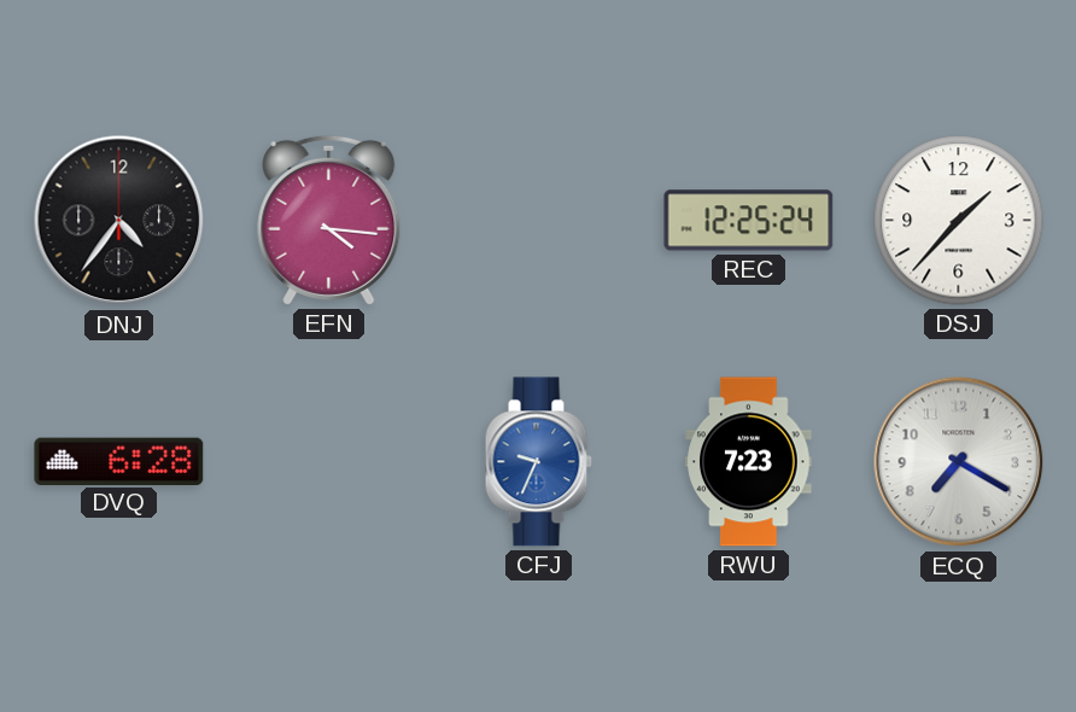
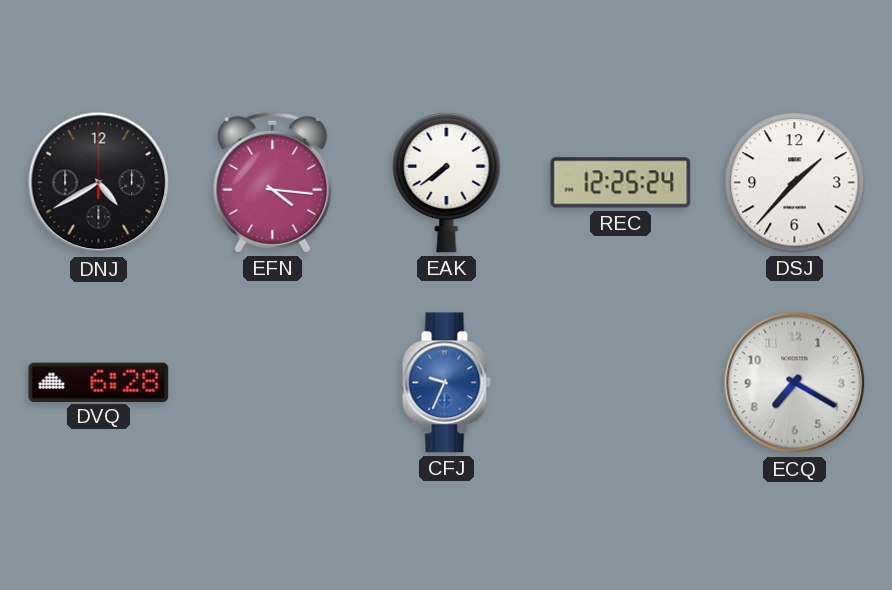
DNJ: 4:36 -> 4:40
EAK: none -> 7:39
RWU: 7:23 -> none
